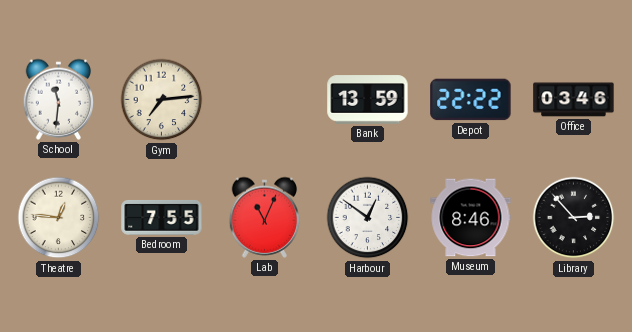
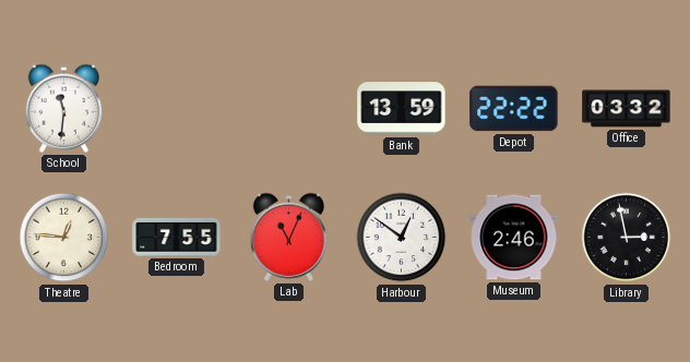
Gym: 7:14 -> none
Office: 03:46 -> 03:32
Museum: 8:46 -> 2:46
Library: 2:53 -> 2:58
